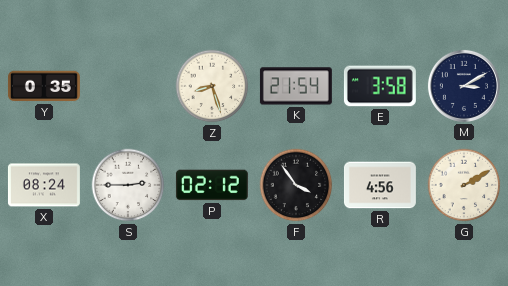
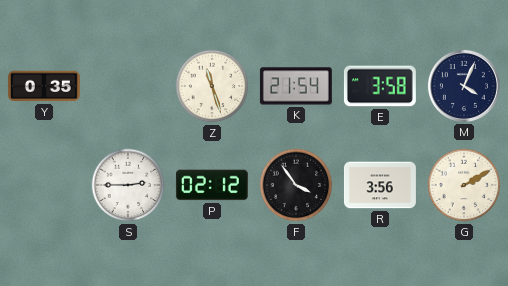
Z: 8:27 -> 11:27
M: 3:10 -> 4:04
X: 08:24 -> none
R: 4:56 -> 3:56
